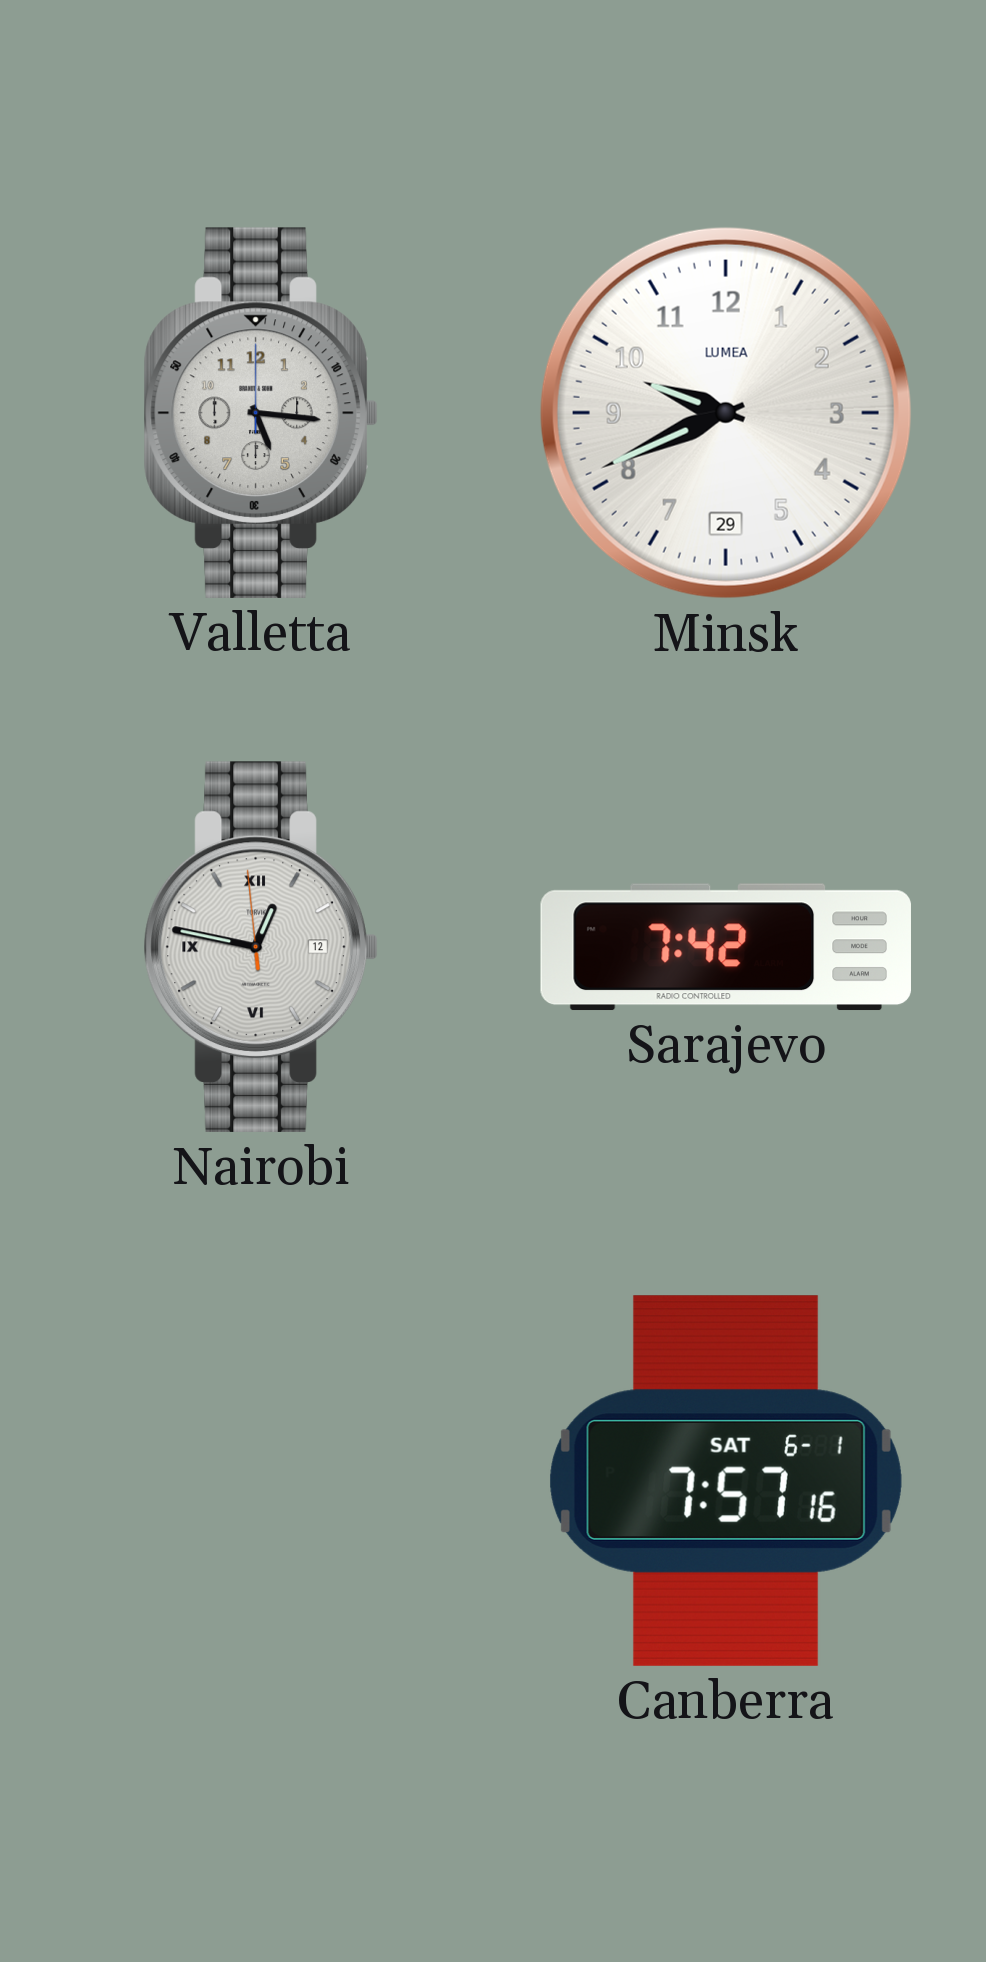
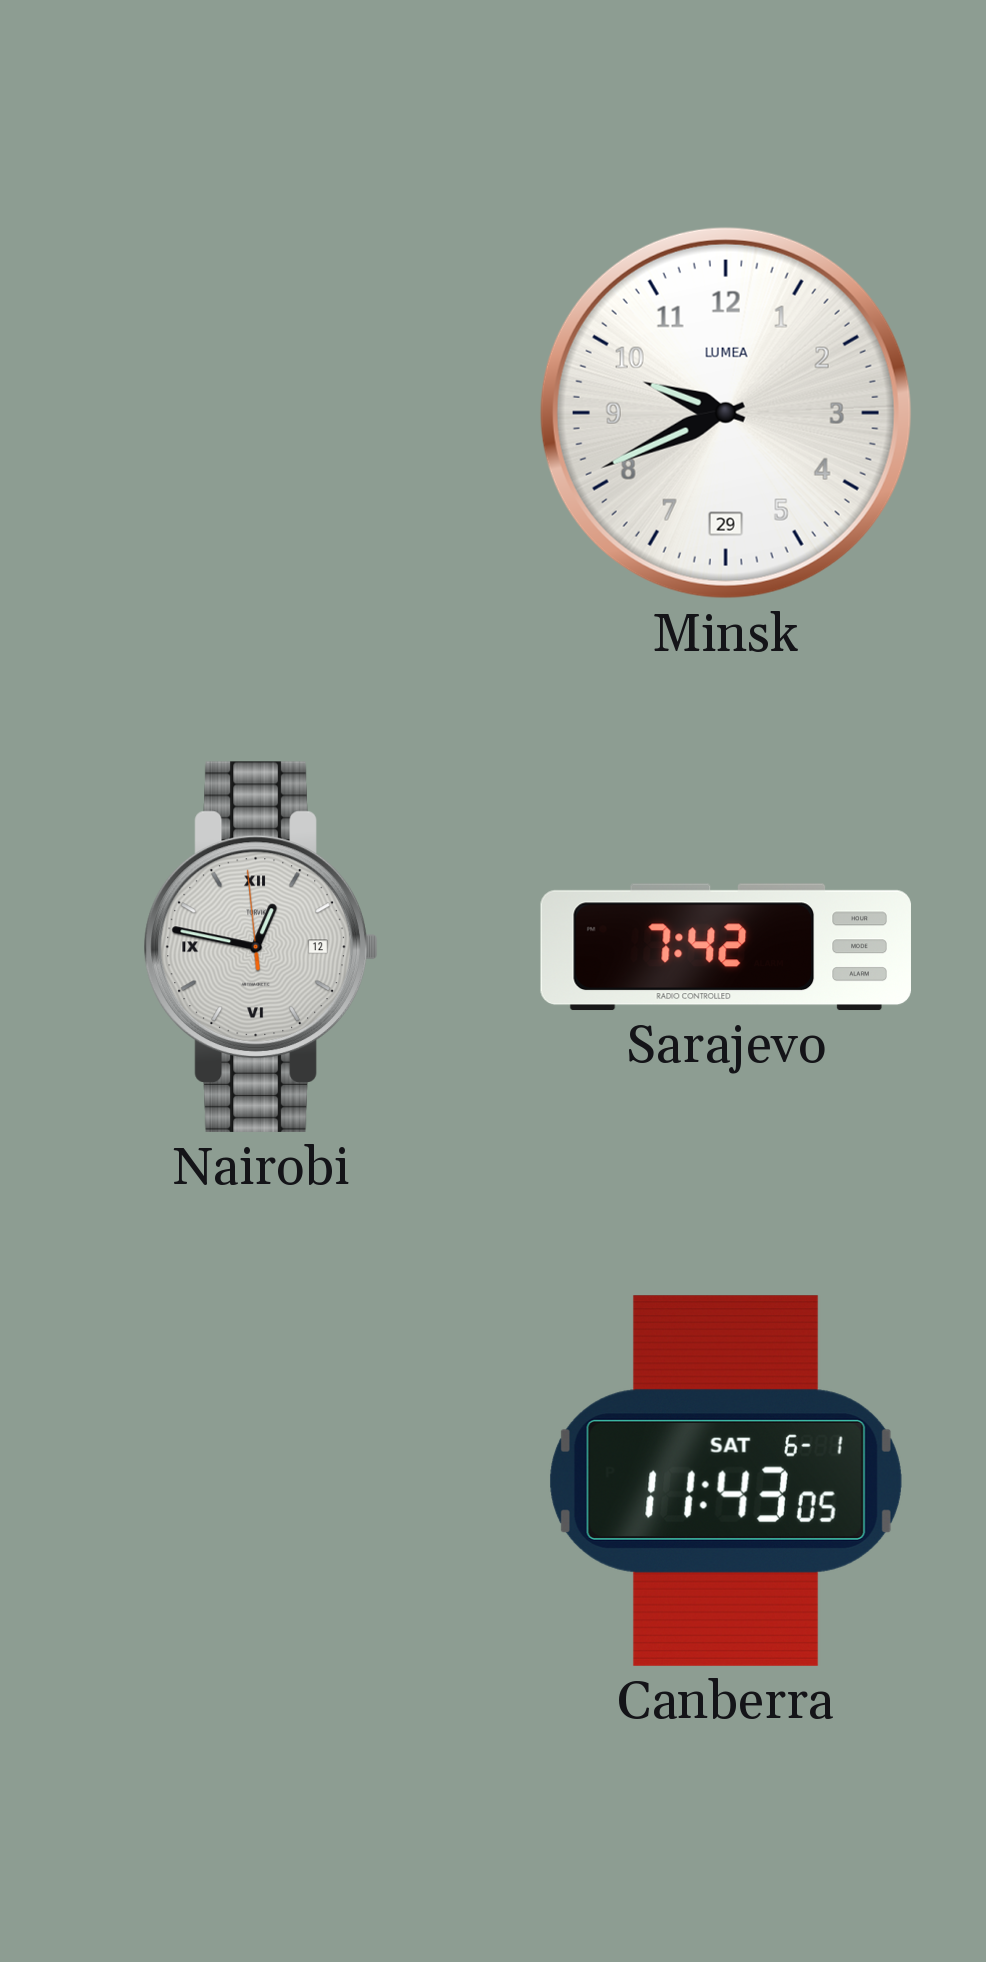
Valletta: 5:16 -> none
Canberra: 7:57 -> 11:43
